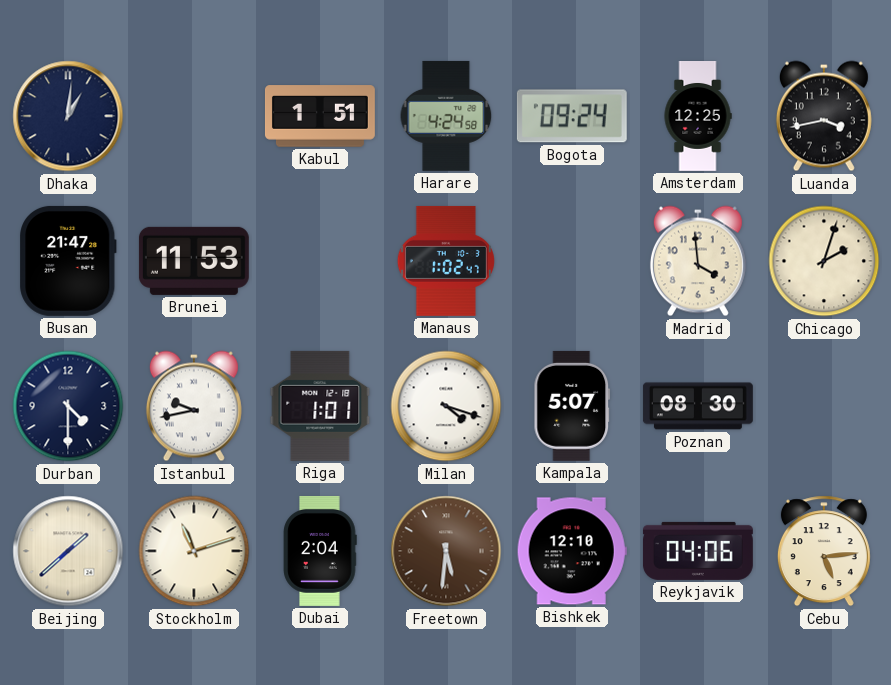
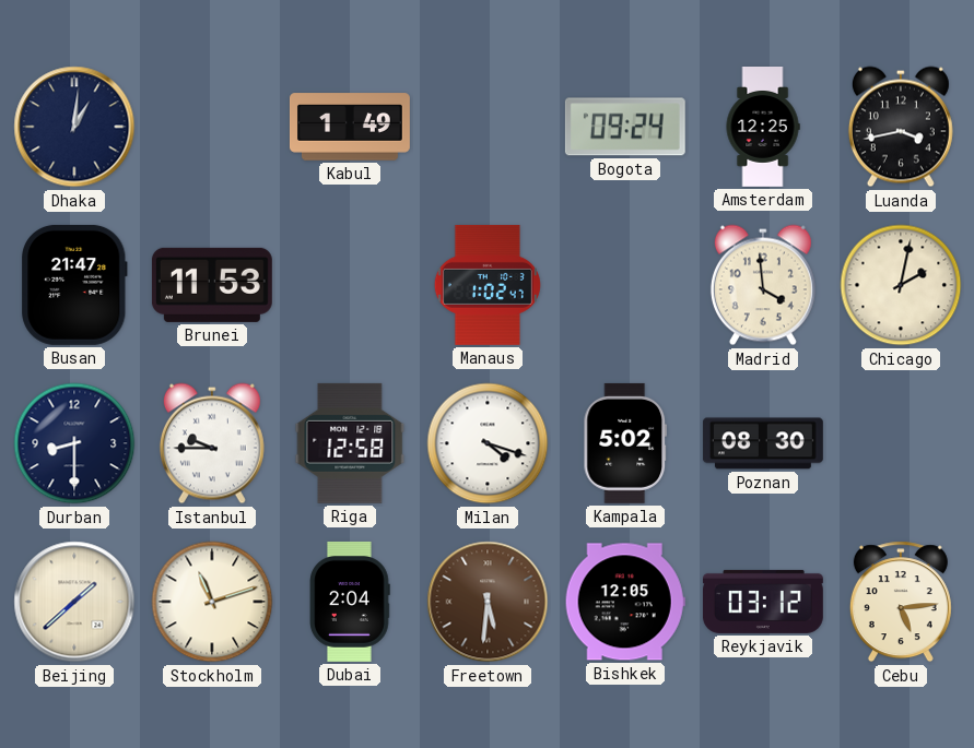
Kabul: 1:51 -> 1:49
Harare: 4:24 -> none
Chicago: 2:03 -> 2:02
Durban: 4:30 -> 8:30
Istanbul: 9:43 -> 9:45
Riga: 1:01 -> 12:58
Kampala: 5:07 -> 5:02
Bishkek: 12:10 -> 12:05
Reykjavik: 04:06 -> 03:12
